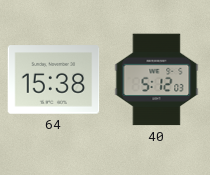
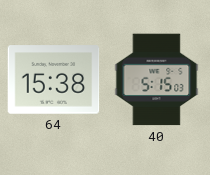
40: 5:12 -> 5:15
